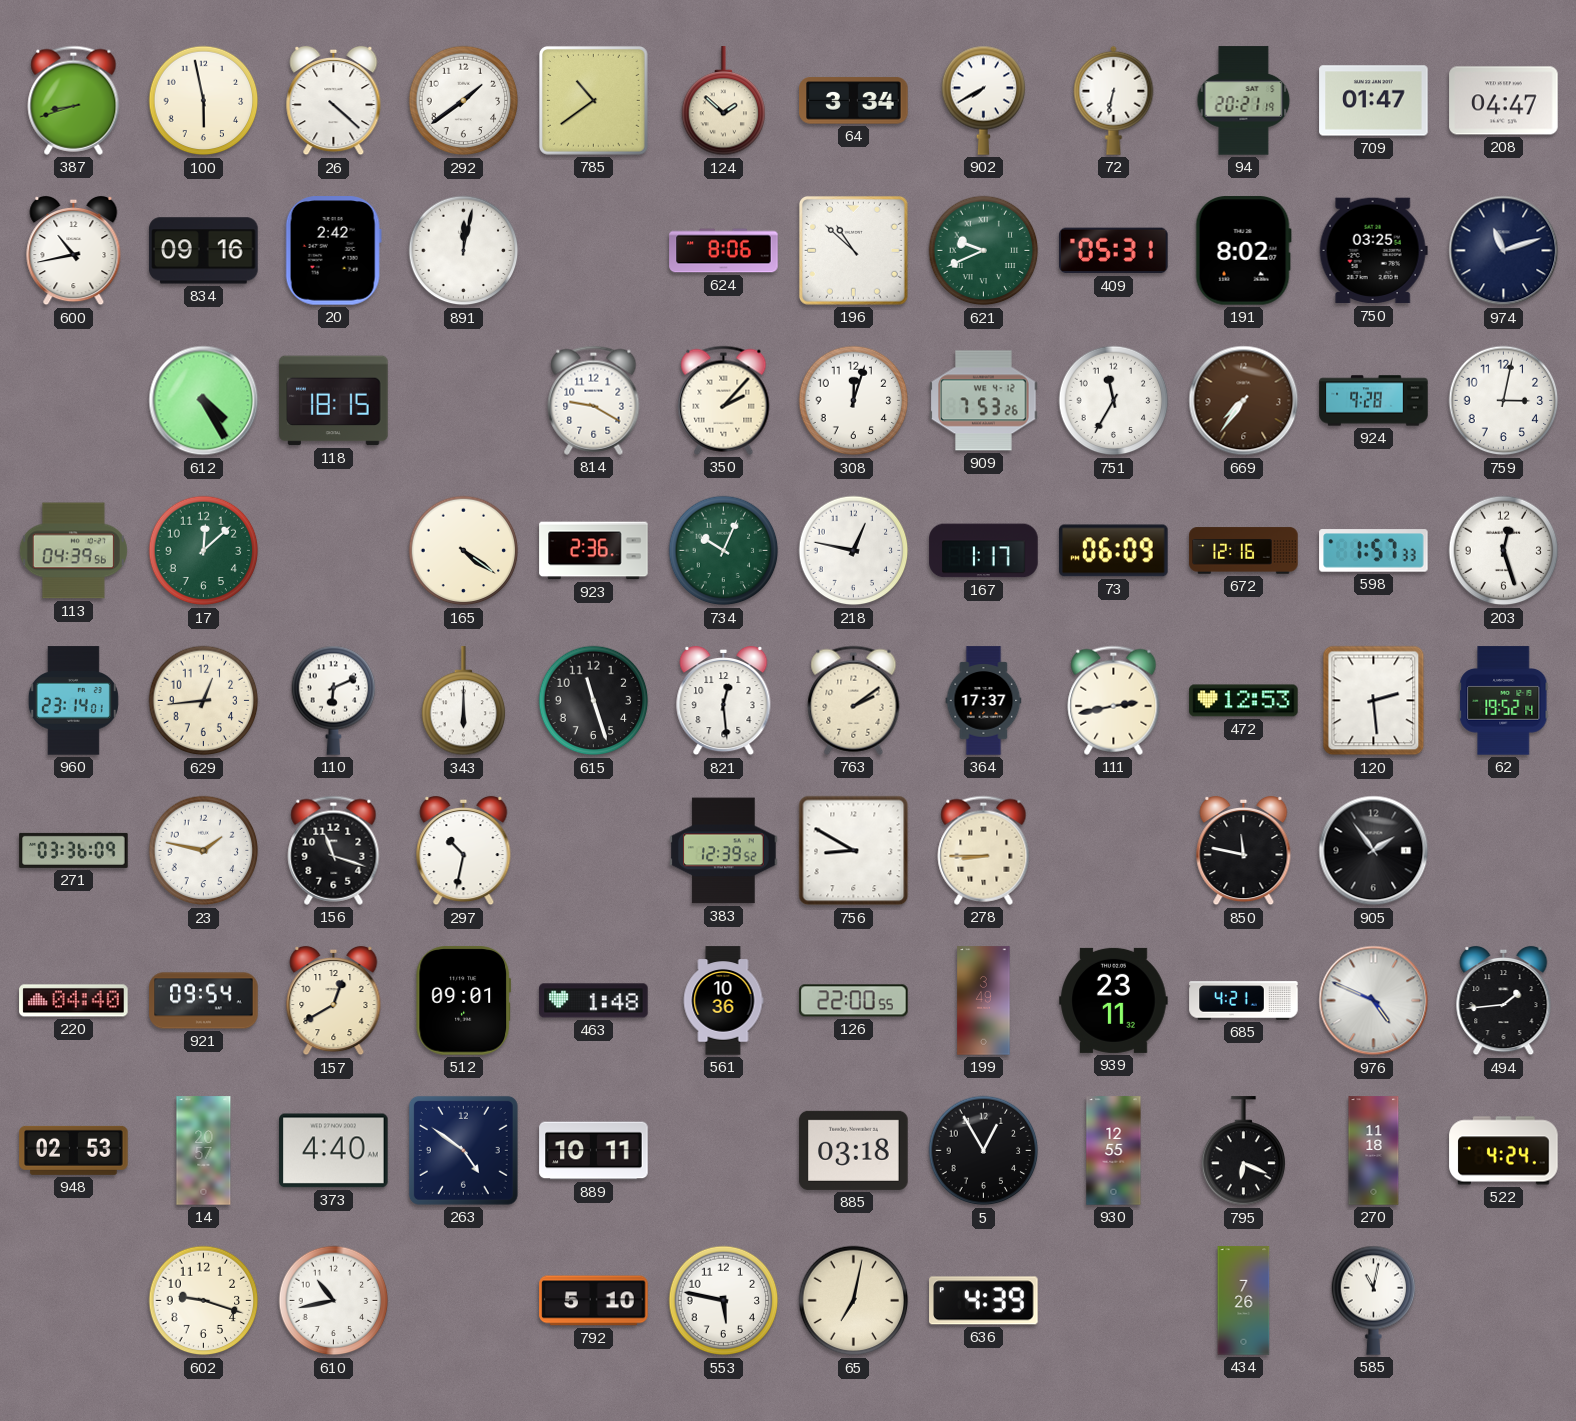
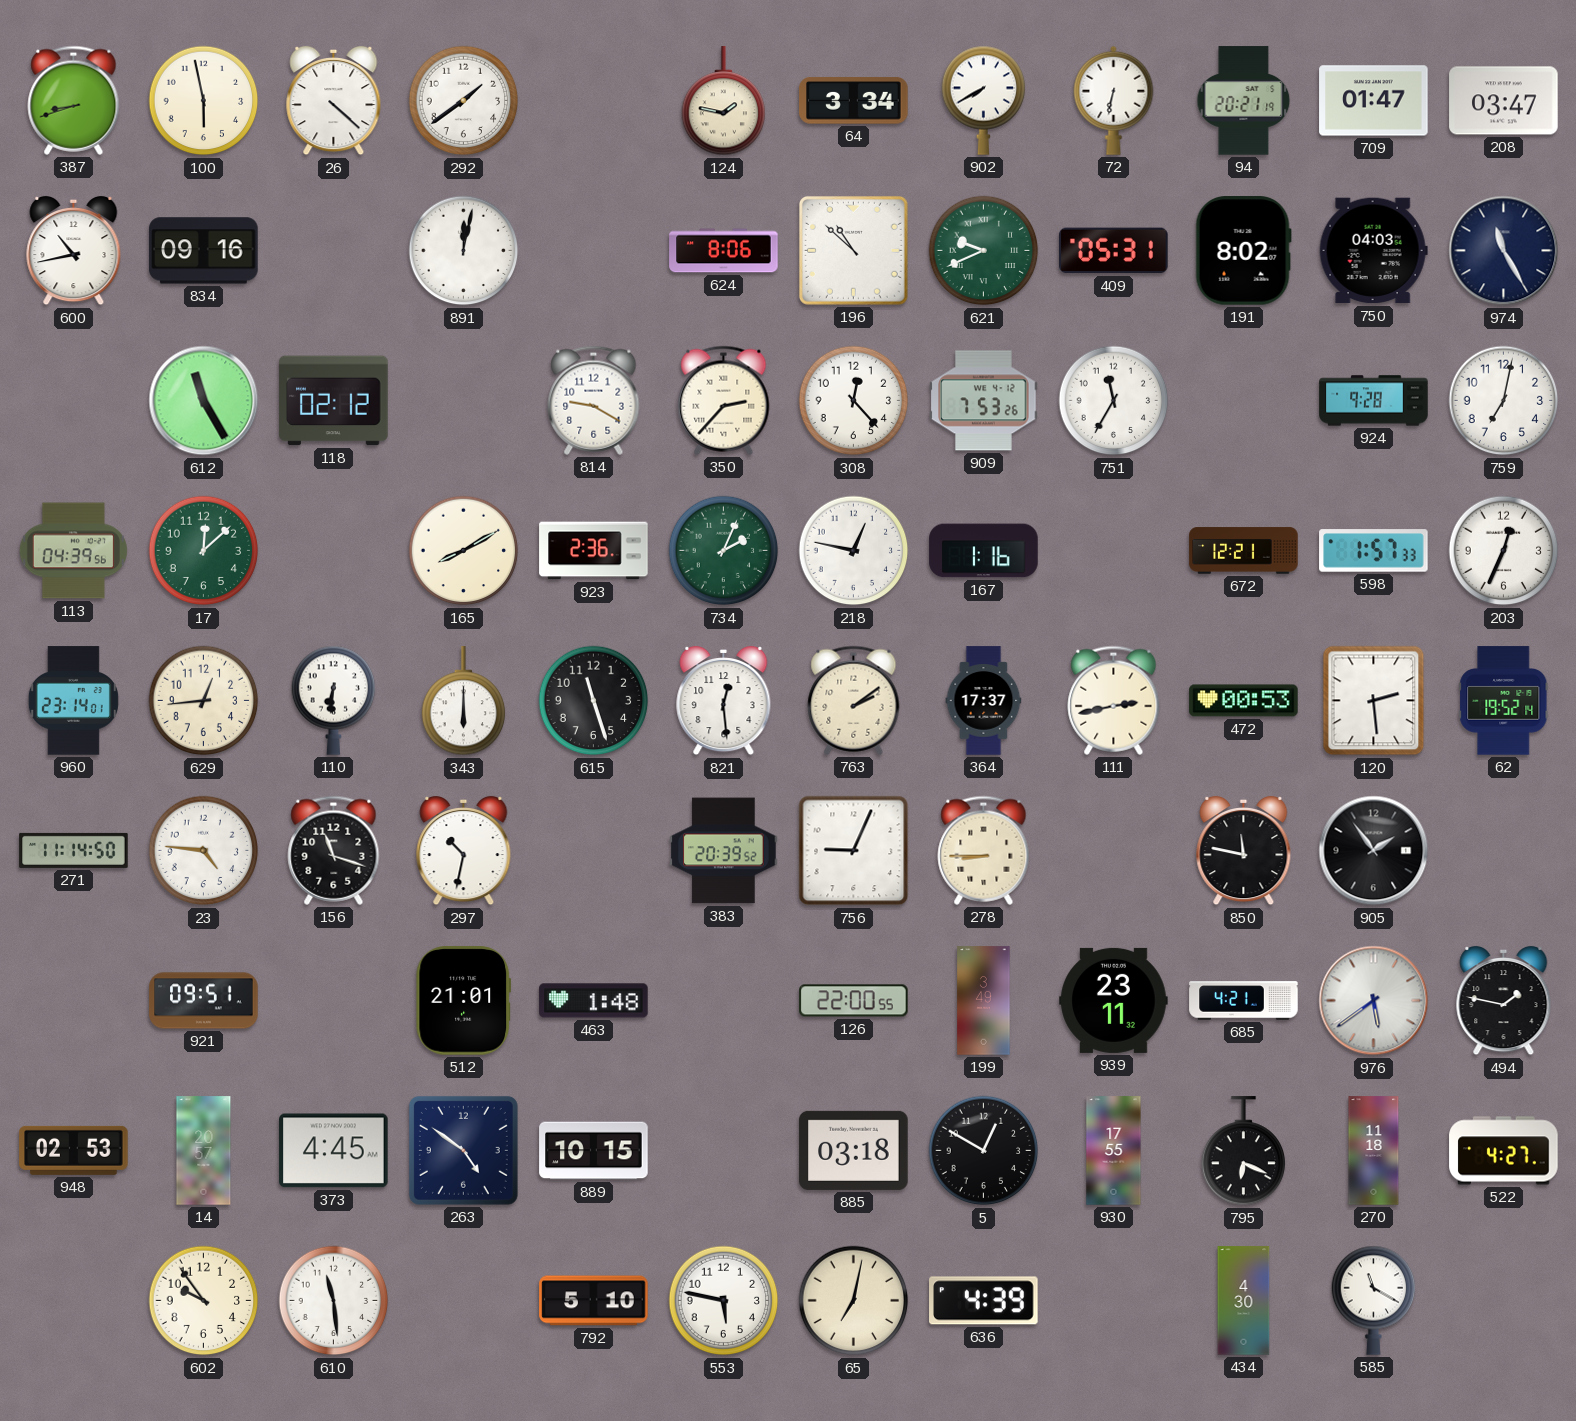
785: 10:39 -> none
124: 1:52 -> 1:47
208: 04:47 -> 03:47
20: 2:42 -> none
750: 03:25 -> 04:03
974: 11:12 -> 11:25
612: 4:25 -> 11:25
118: 18:15 -> 02:12
350: 2:07 -> 2:37
308: 12:03 -> 12:23
669: 7:36 -> none
759: 3:02 -> 7:02
165: 4:21 -> 8:10
734: 10:04 -> 2:04
167: 1:17 -> 1:16
73: 06:09 -> none
672: 12:16 -> 12:21
203: 12:27 -> 12:34
110: 6:11 -> 6:31
472: 12:53 -> 00:53
271: 03:36 -> 11:14
23: 1:47 -> 4:46
383: 12:39 -> 20:39
756: 8:50 -> 9:04
220: 04:40 -> none
921: 09:54 -> 09:51
157: 12:40 -> none
512: 09:01 -> 21:01
561: 10:36 -> none
976: 4:49 -> 5:39
494: 1:44 -> 1:47
373: 4:40 -> 4:45
889: 10:11 -> 10:15
5: 12:55 -> 12:50
930: 12:55 -> 17:55
522: 4:24 -> 4:27
602: 9:18 -> 9:54
610: 10:43 -> 11:29
434: 7:26 -> 4:30
585: 11:02 -> 11:20
